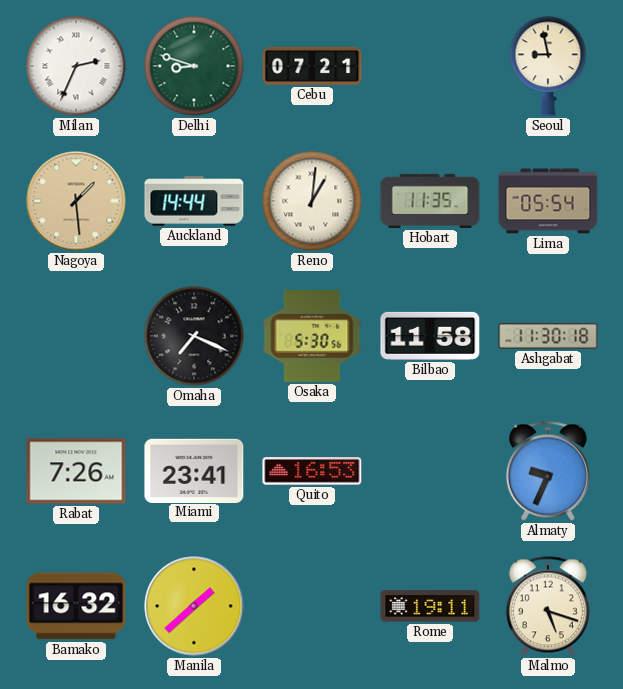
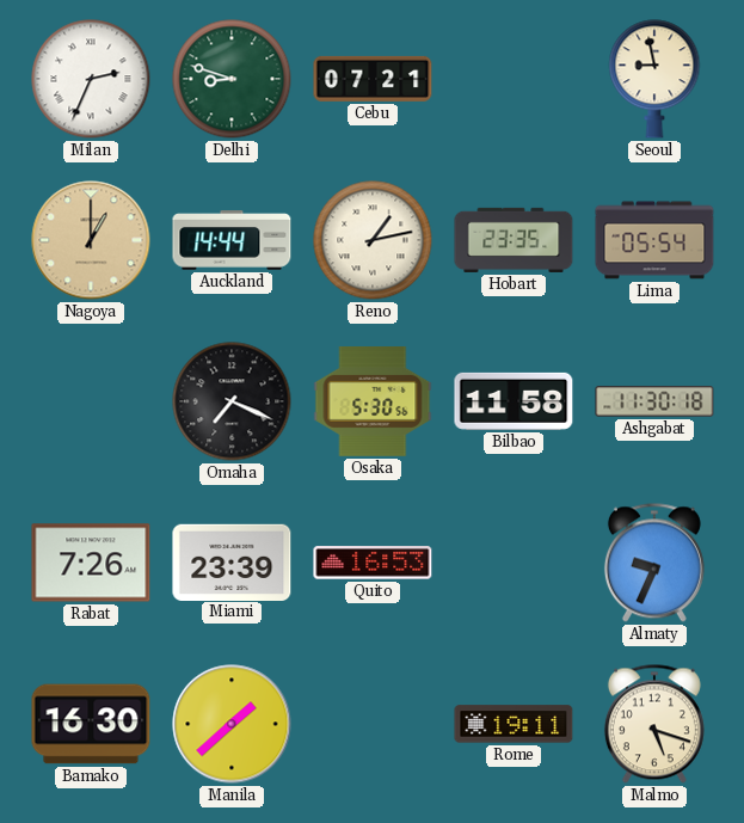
Nagoya: 1:29 -> 1:00
Reno: 1:01 -> 1:13
Hobart: 11:35 -> 23:35
Miami: 23:41 -> 23:39
Bamako: 16:32 -> 16:30
